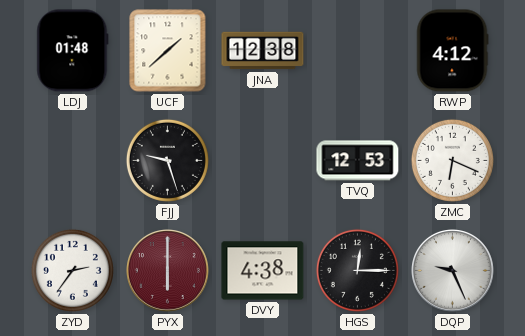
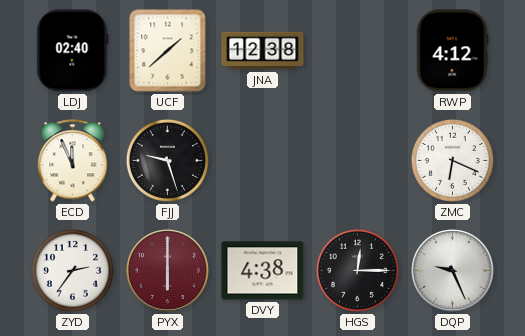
LDJ: 01:48 -> 02:40
ECD: none -> 11:56
TVQ: 12:53 -> none
